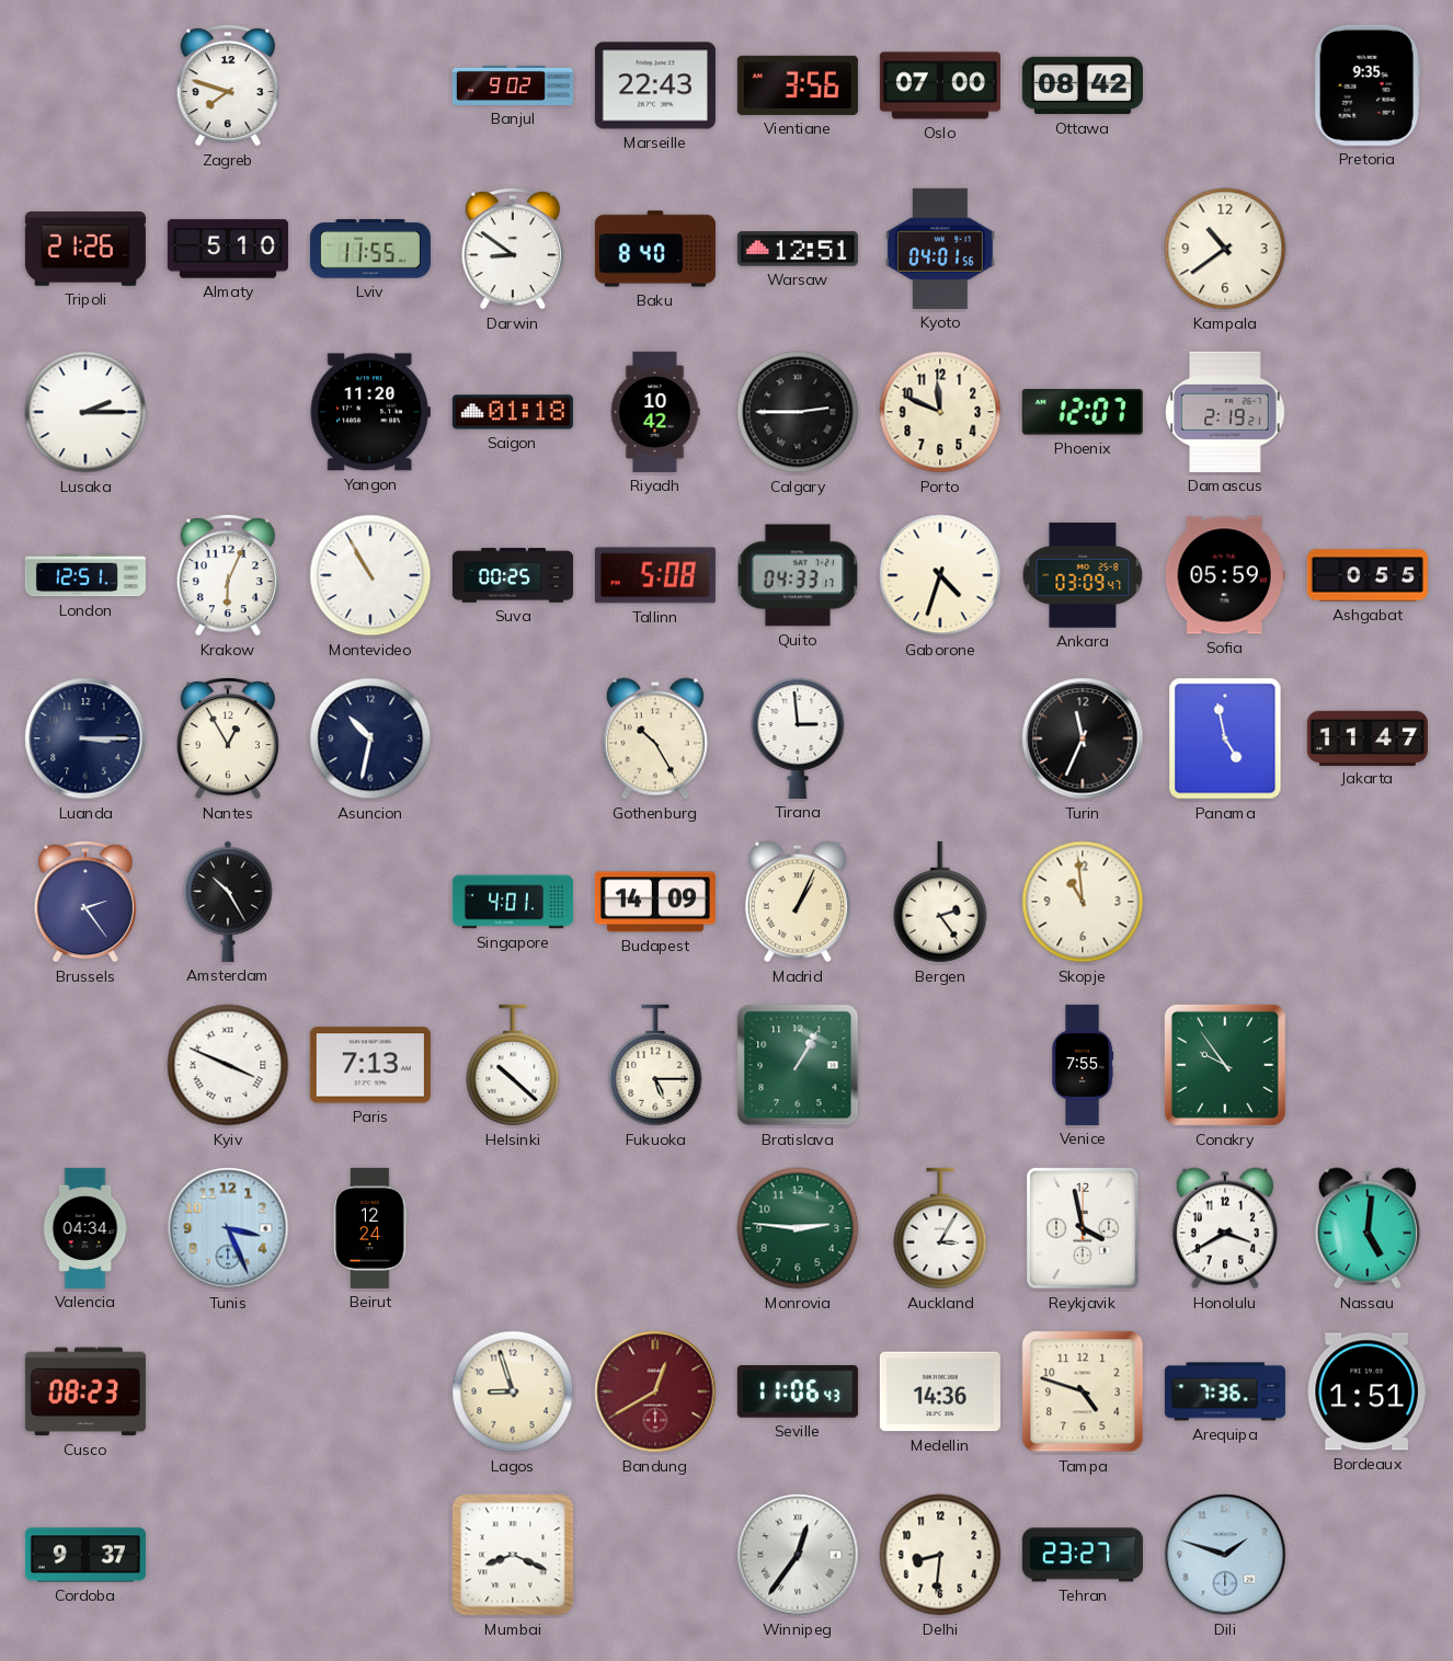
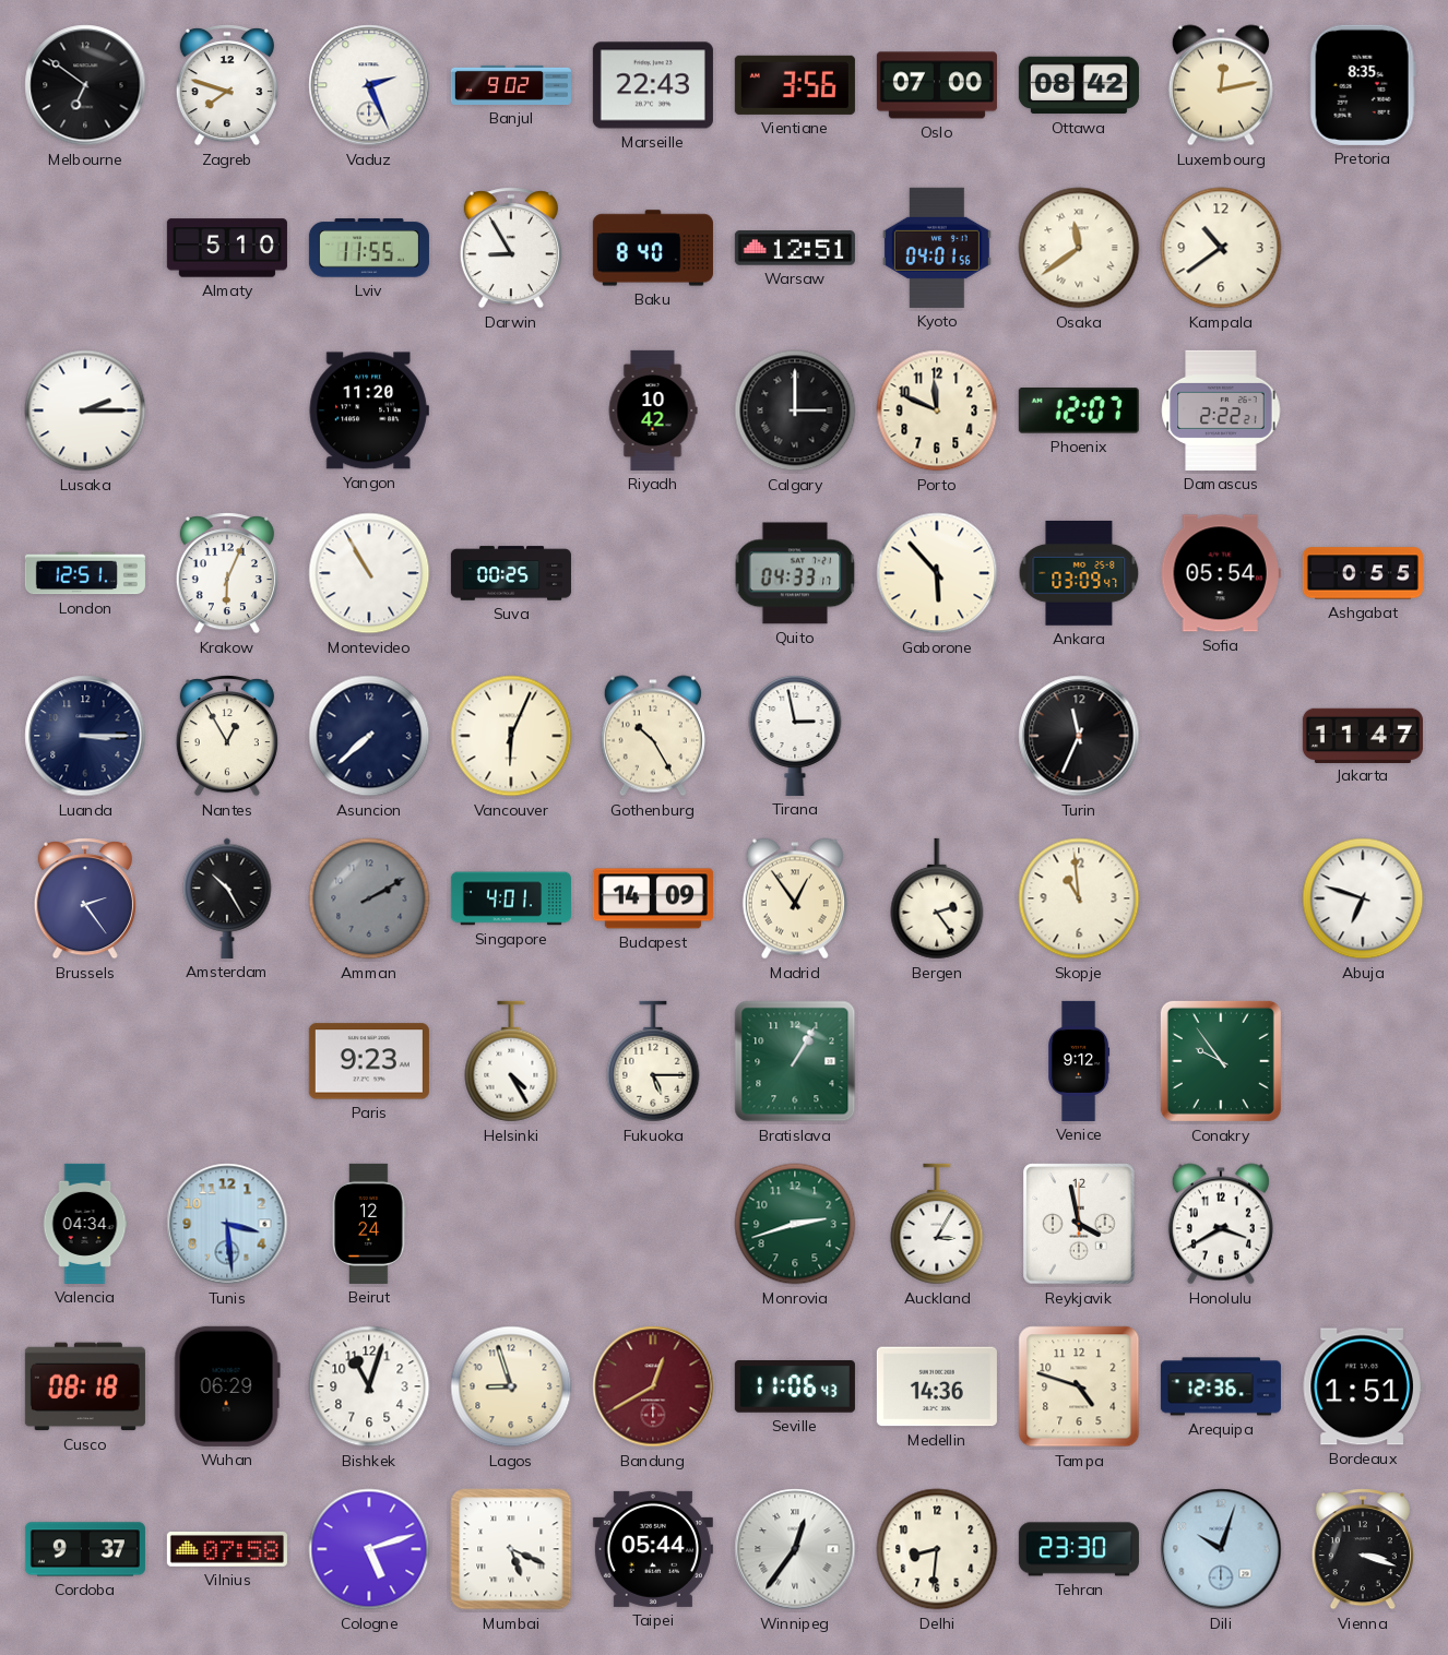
Melbourne: none -> 6:51
Vaduz: none -> 2:26
Luxembourg: none -> 12:13
Pretoria: 9:35 -> 8:35
Tripoli: 21:26 -> none
Darwin: 8:51 -> 8:55
Osaka: none -> 11:39
Saigon: 01:18 -> none
Calgary: 2:45 -> 3:00
Damascus: 2:19 -> 2:22
Tallinn: 5:08 -> none
Gaborone: 4:33 -> 5:53
Sofia: 05:59 -> 05:54
Asuncion: 10:32 -> 7:38
Vancouver: none -> 6:04
Tirana: 2:59 -> 2:58
Panama: 4:58 -> none
Amman: none -> 2:10
Madrid: 1:04 -> 12:54
Abuja: none -> 6:48
Kyiv: 3:49 -> none
Paris: 7:13 -> 9:23
Helsinki: 10:22 -> 4:25
Venice: 7:55 -> 9:12
Tunis: 3:26 -> 3:29
Monrovia: 2:46 -> 2:42
Nassau: 5:01 -> none
Cusco: 08:23 -> 08:18
Wuhan: none -> 06:29
Bishkek: none -> 11:03
Arequipa: 7:36 -> 12:36
Vilnius: none -> 07:58
Cologne: none -> 5:12
Mumbai: 8:19 -> 5:19
Taipei: none -> 05:44
Tehran: 23:27 -> 23:30
Dili: 1:48 -> 10:03
Vienna: none -> 3:18
